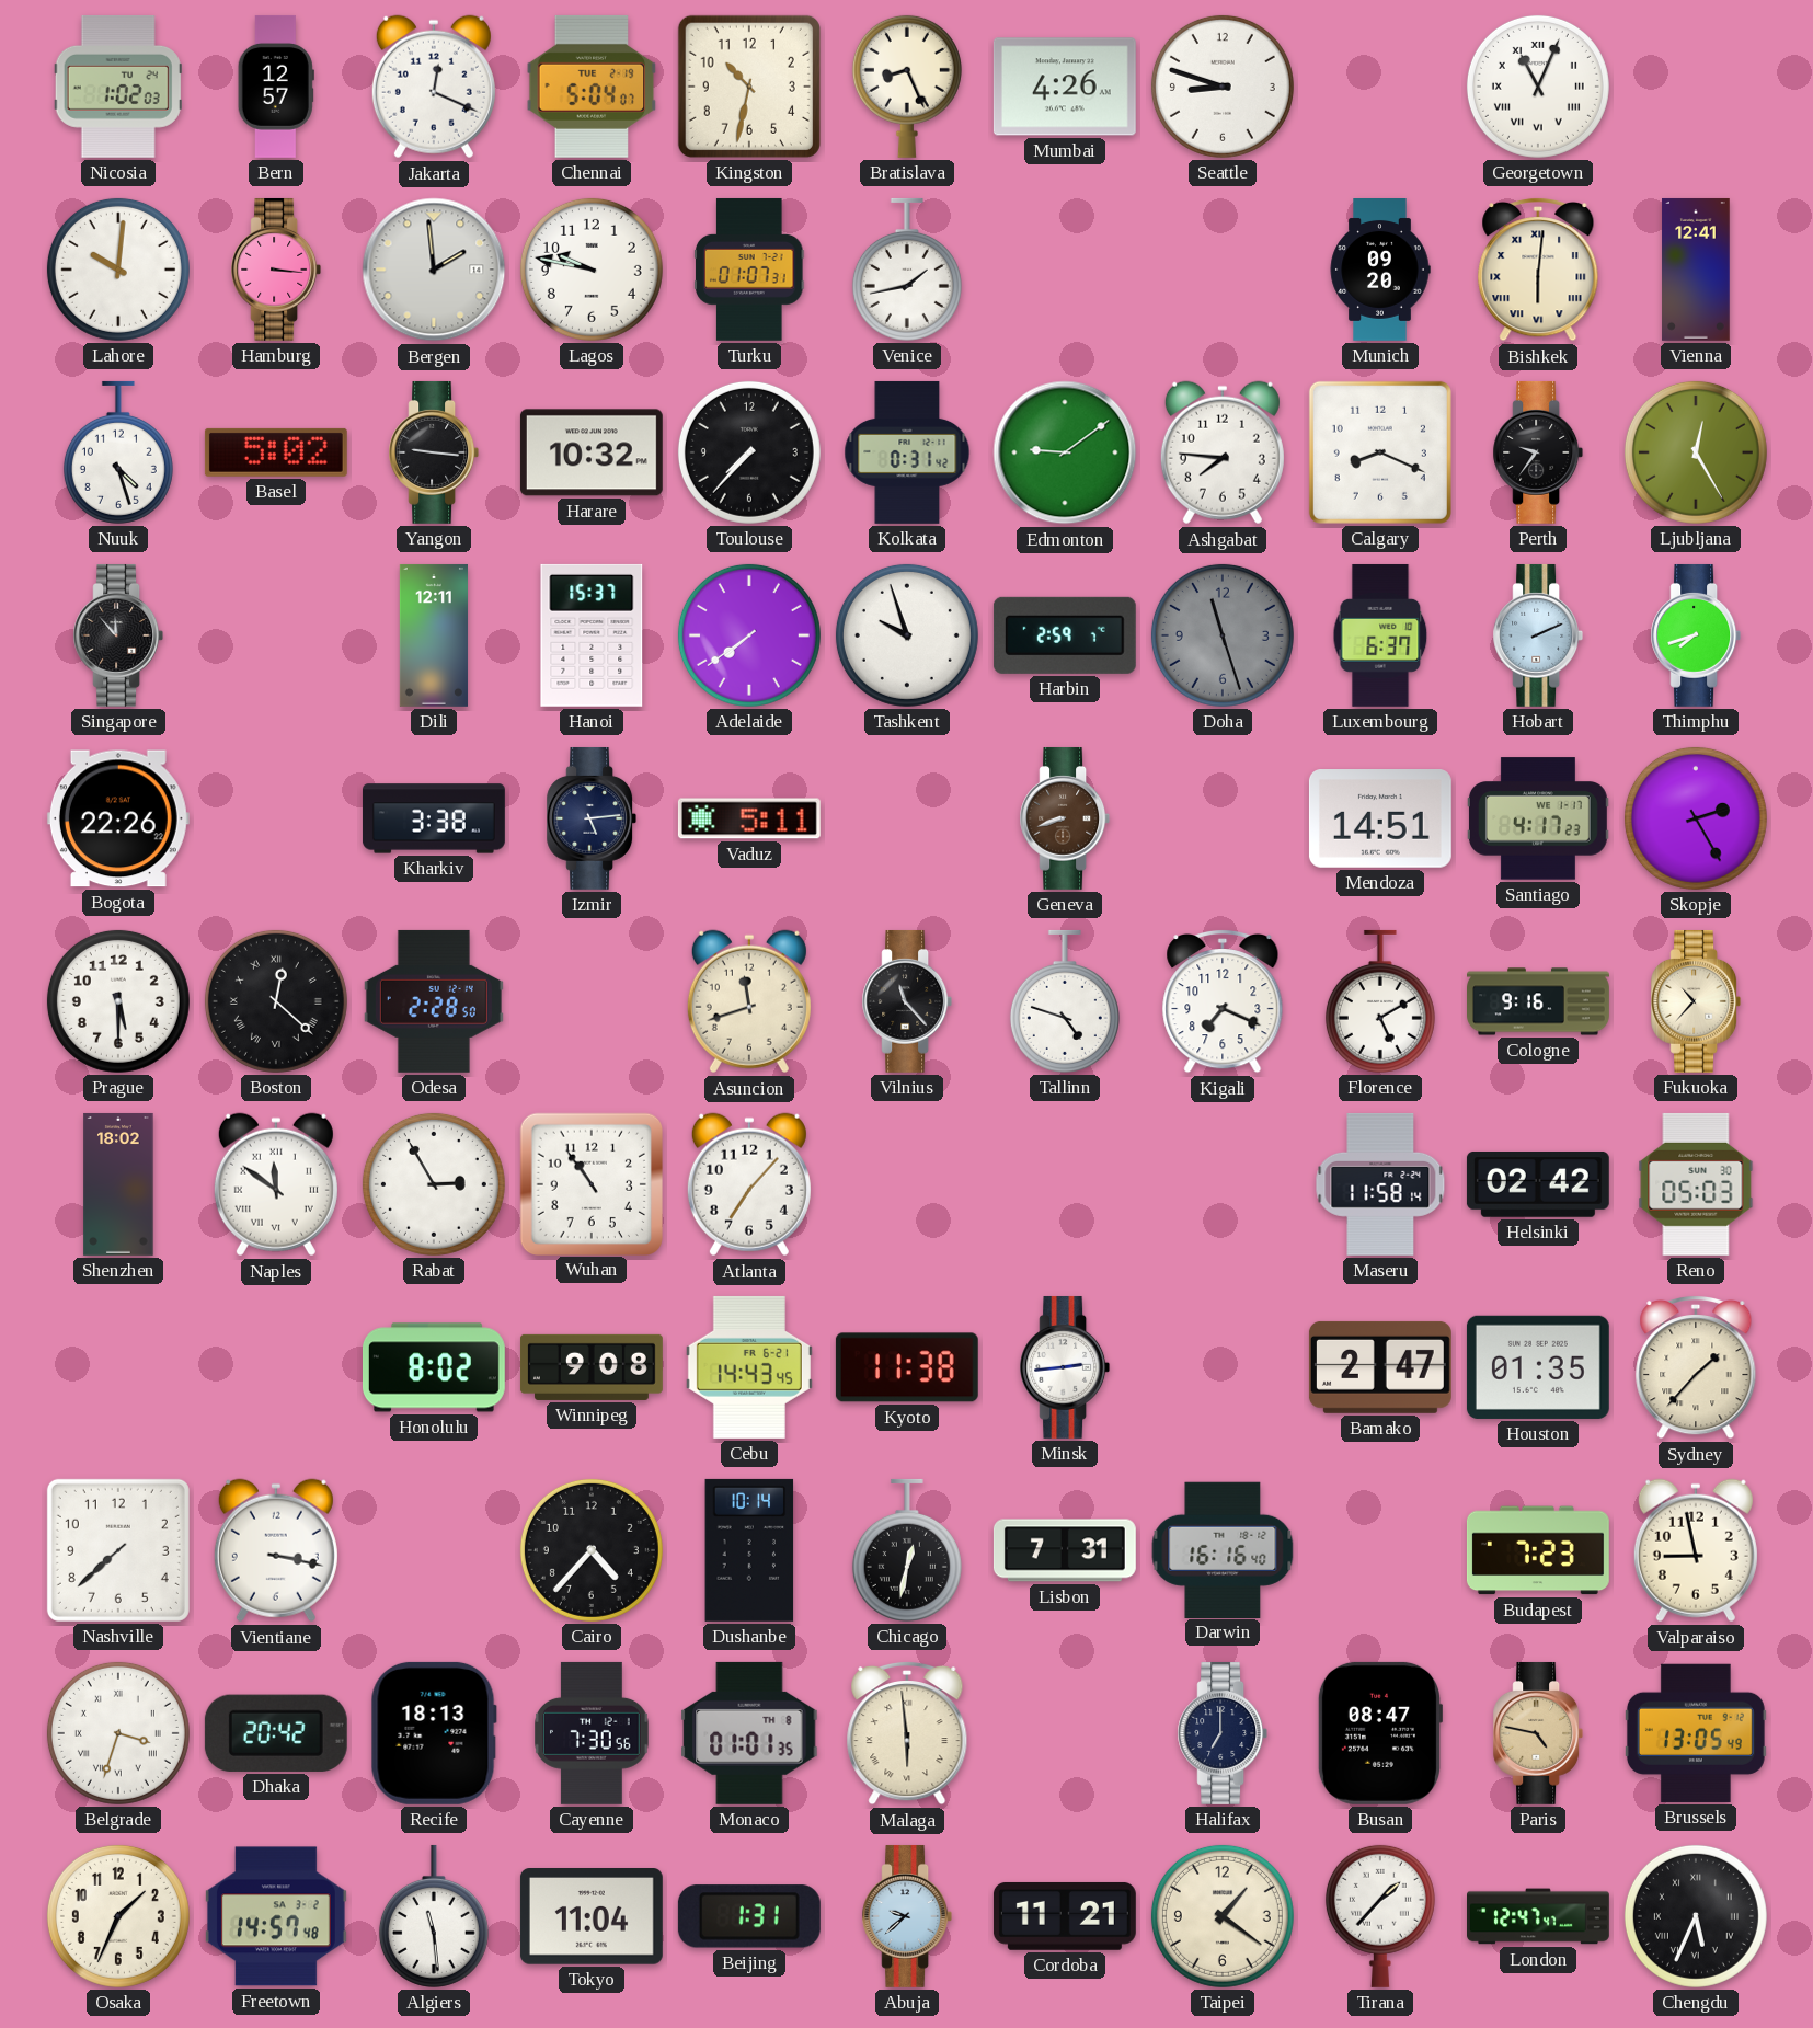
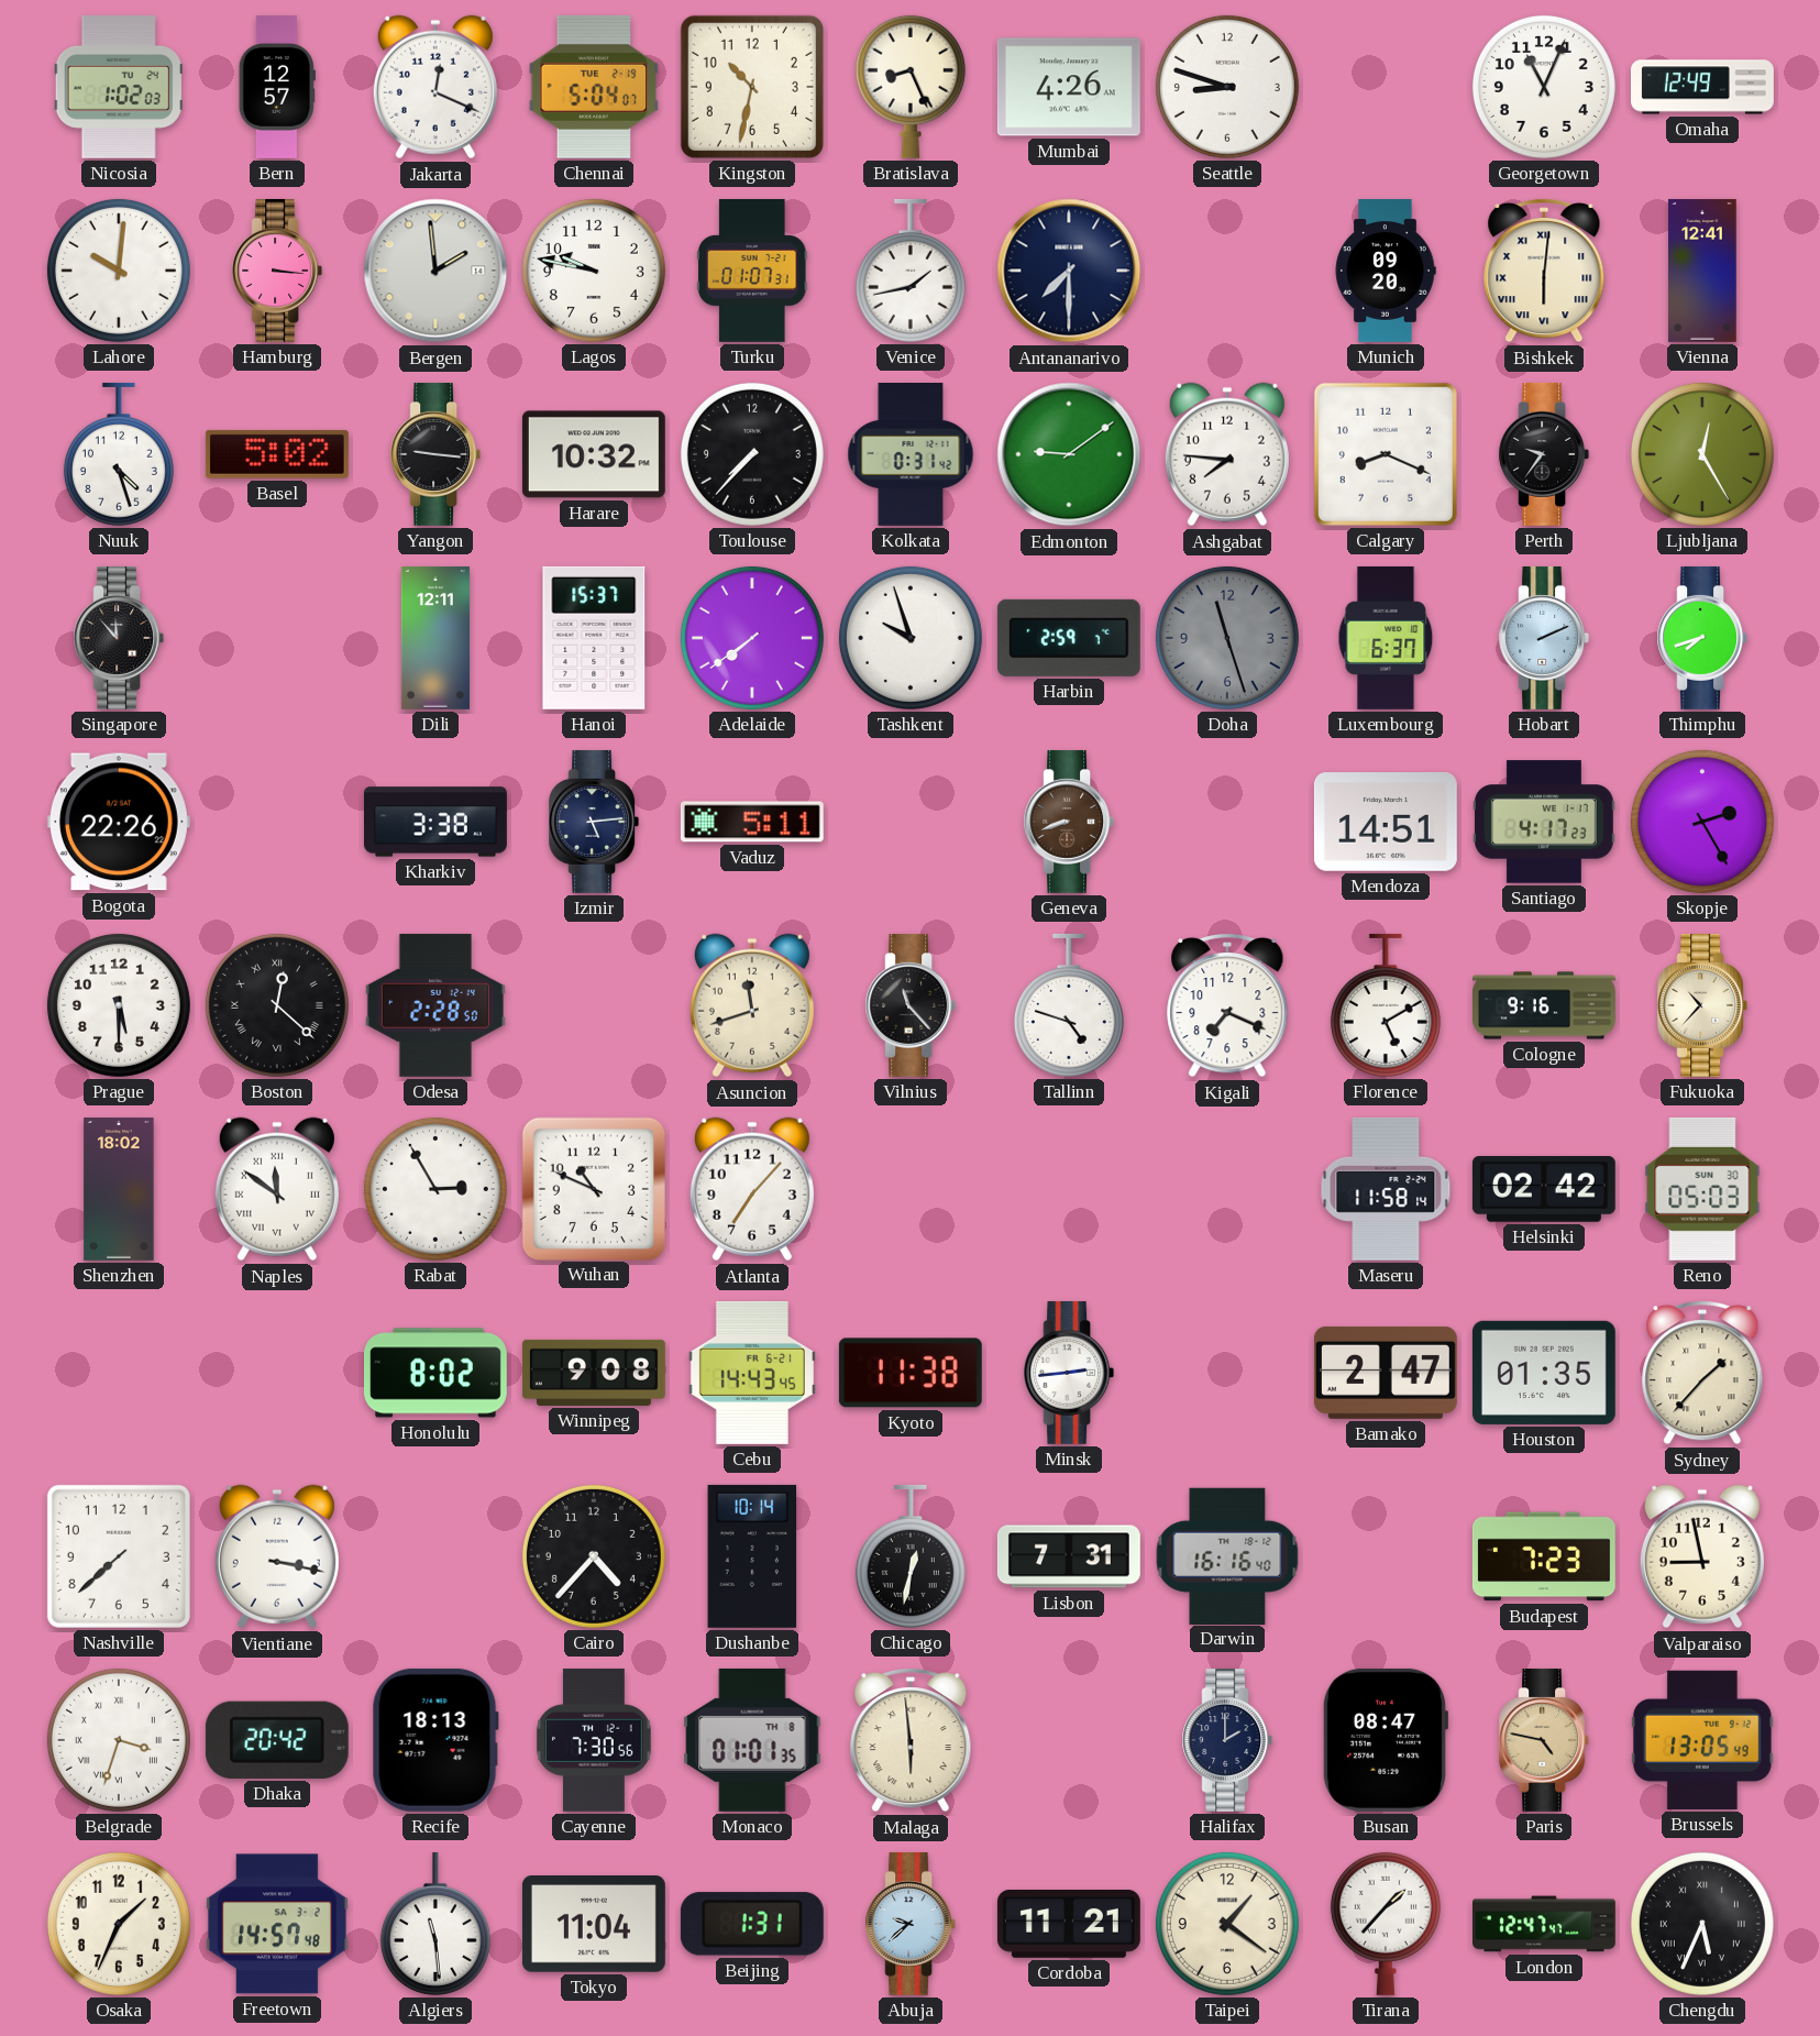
Georgetown numerals: Roman -> Arabic
Omaha: none -> 12:49
Antananarivo: none -> 7:30
Wuhan: 10:54 -> 10:49
Halifax: 7:00 -> 2:00
